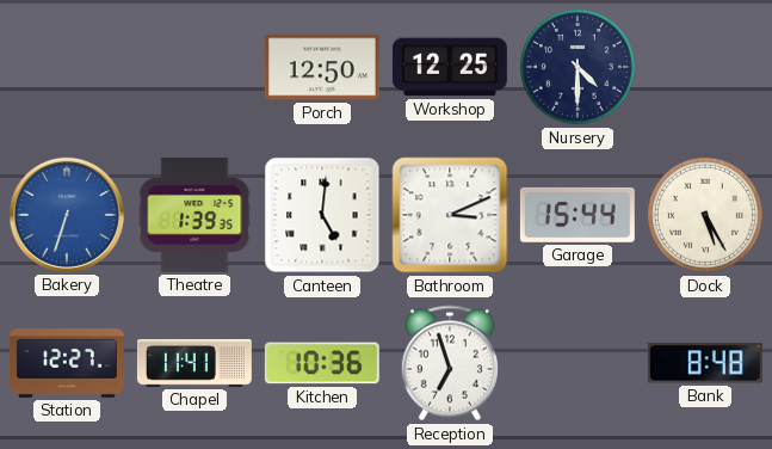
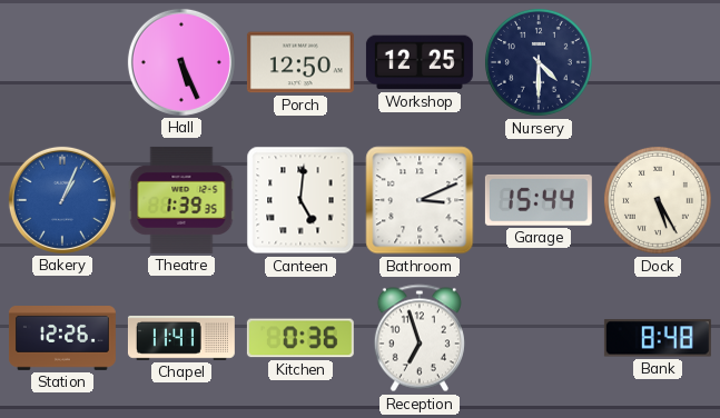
Hall: none -> 5:26
Bakery: 6:33 -> 1:04
Station: 12:27 -> 12:26
Kitchen: 10:36 -> 0:36
